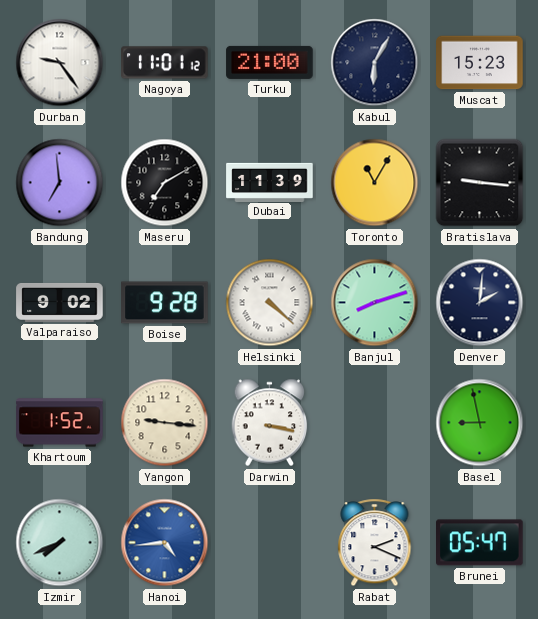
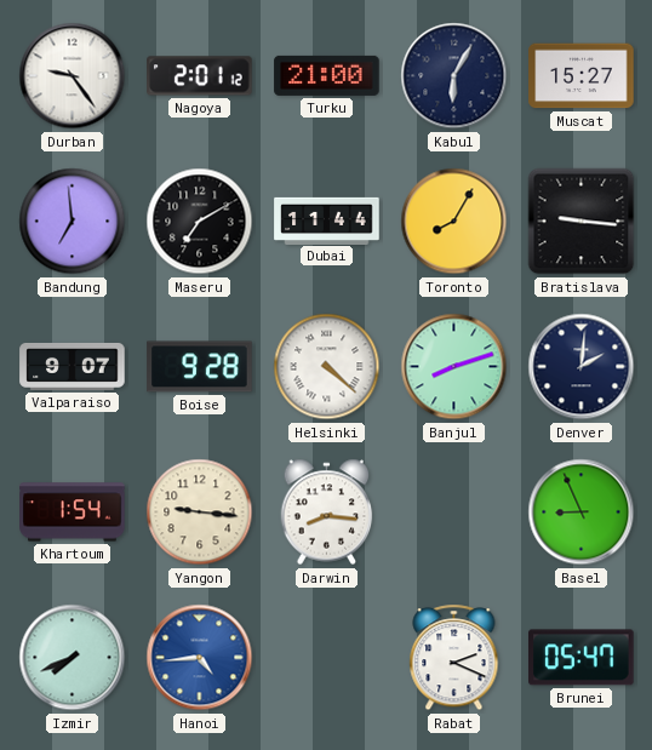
Nagoya: 11:01 -> 2:01
Muscat: 15:23 -> 15:27
Dubai: 11:39 -> 11:44
Toronto: 11:05 -> 8:05
Valparaiso: 9:02 -> 9:07
Khartoum: 1:52 -> 1:54
Darwin: 3:17 -> 8:16
Basel: 8:58 -> 8:56
